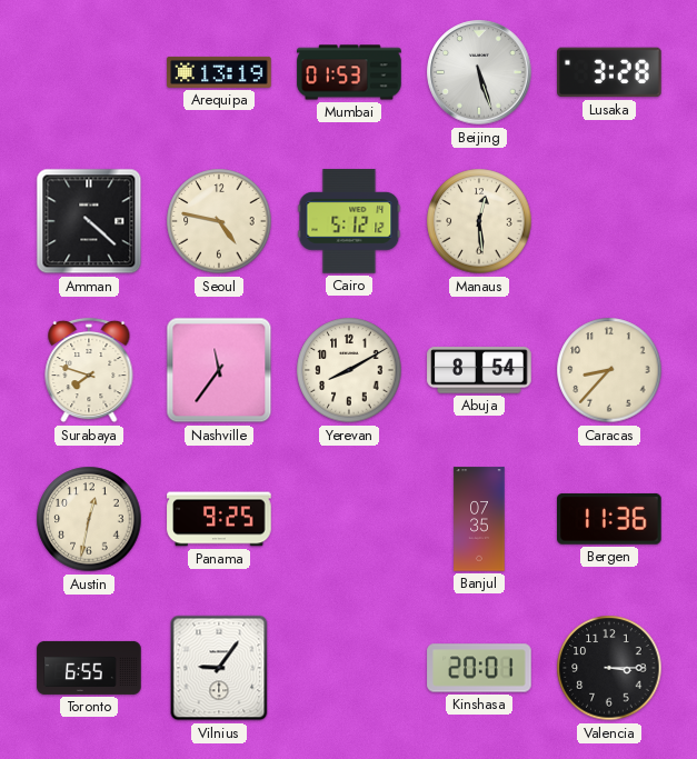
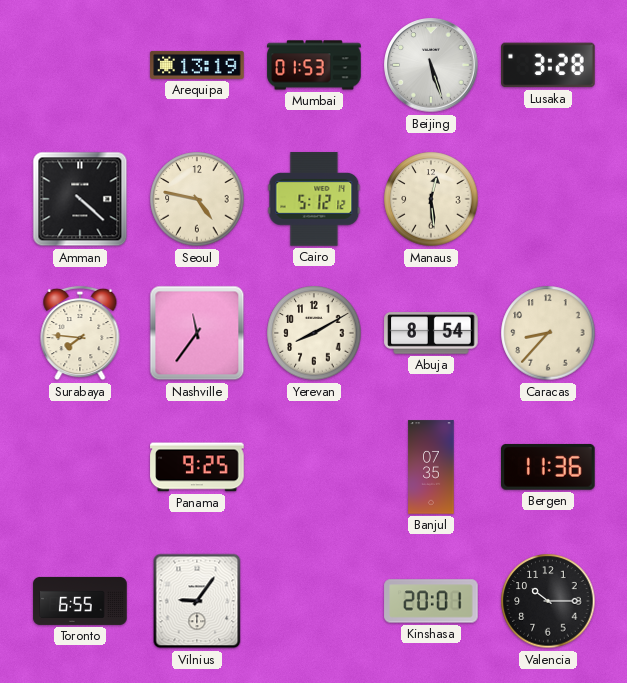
Surabaya: 7:48 -> 7:46
Austin: 12:32 -> none
Valencia: 3:15 -> 10:15
